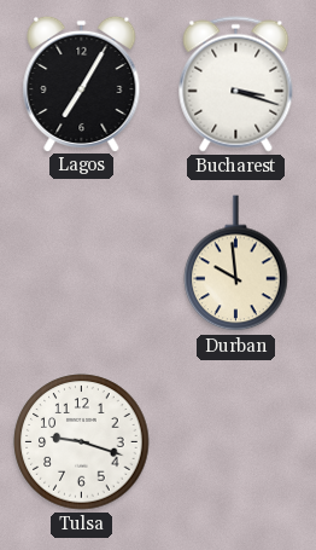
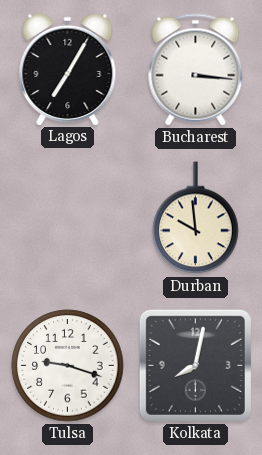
Bucharest: 3:18 -> 3:16
Kolkata: none -> 8:02
